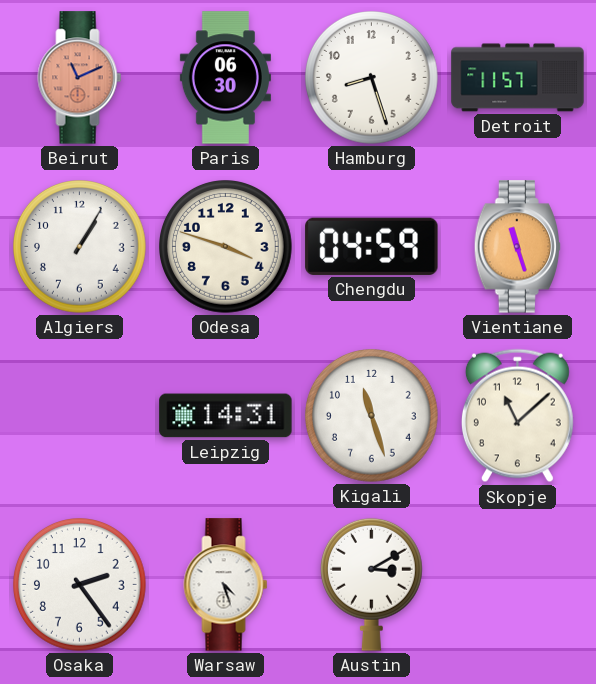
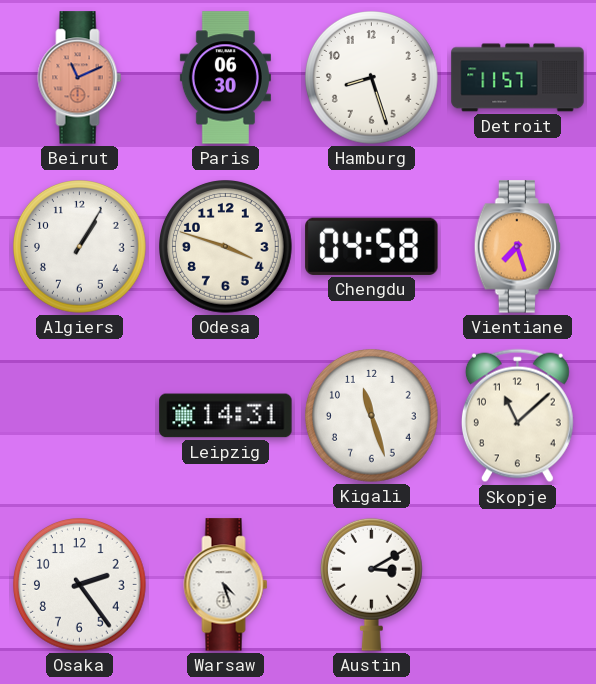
Chengdu: 04:59 -> 04:58
Vientiane: 11:27 -> 7:27
